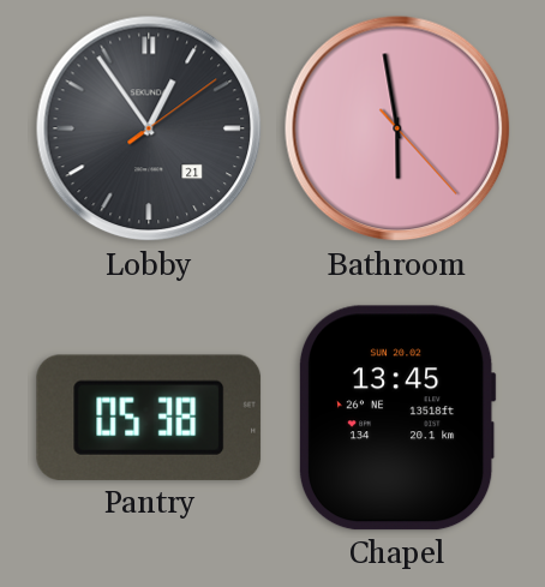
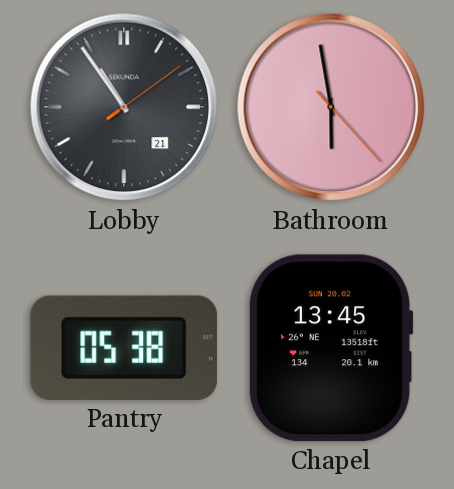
Lobby: 12:54 -> 10:54
